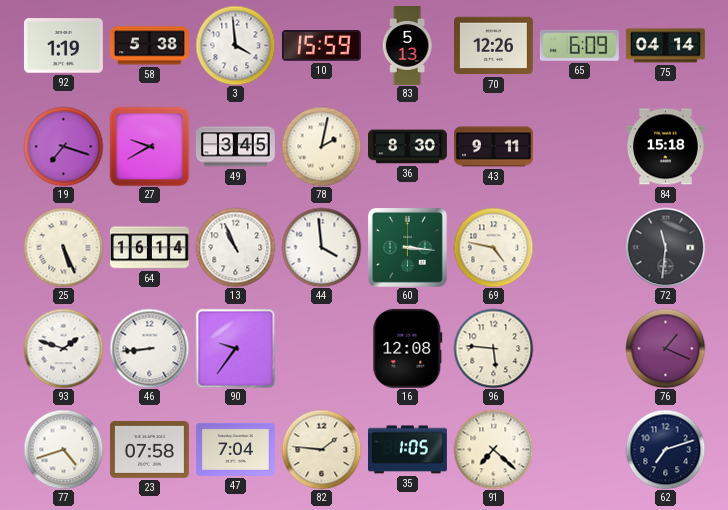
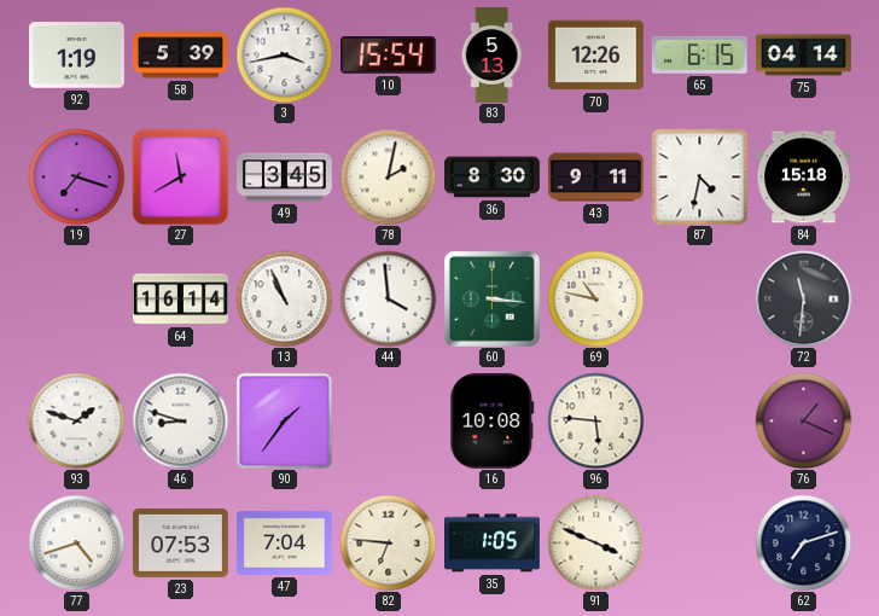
58: 5:38 -> 5:39
3: 3:59 -> 3:43
10: 15:59 -> 15:54
65: 6:09 -> 6:15
27: 9:40 -> 11:40
87: none -> 4:32
25: 5:26 -> none
69: 4:47 -> 10:47
46: 8:44 -> 8:48
90: 9:36 -> 1:36
16: 12:08 -> 10:08
23: 07:58 -> 07:53
82: 1:46 -> 6:46
91: 7:22 -> 3:49
